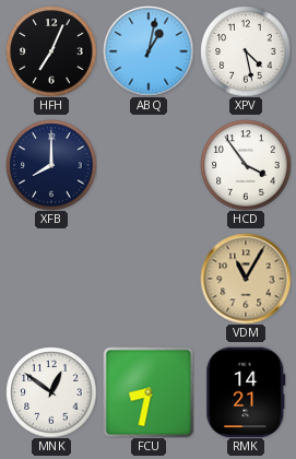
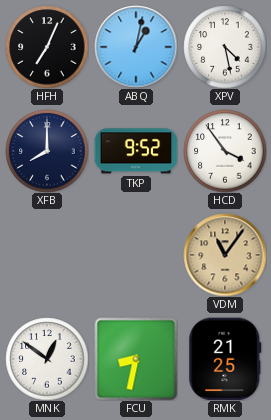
TKP: none -> 9:52
VDM: 11:05 -> 11:06
RMK: 14:21 -> 21:25
